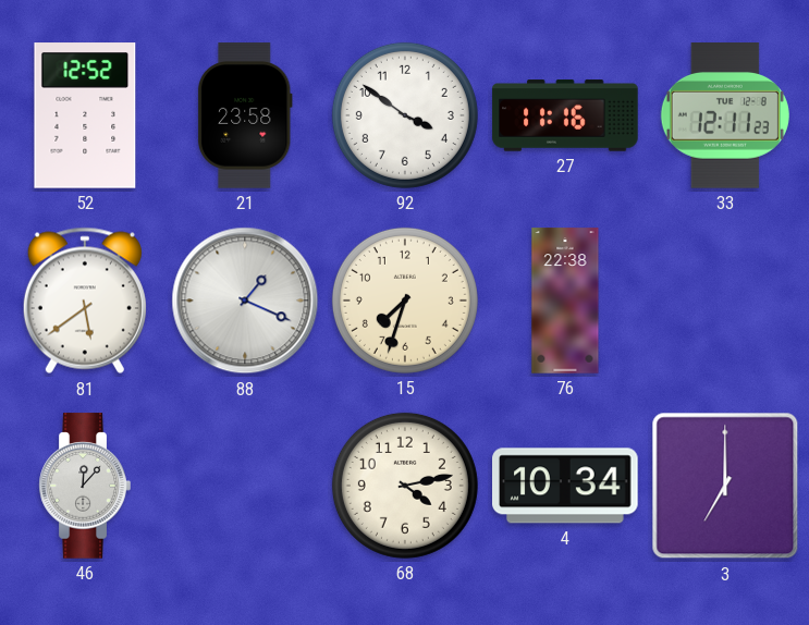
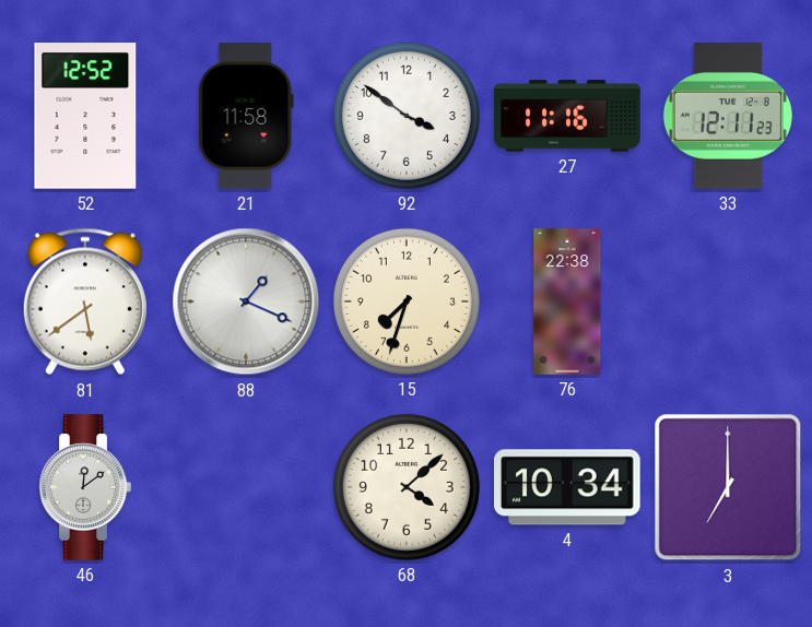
21: 23:58 -> 11:58
46: 12:07 -> 12:09
68: 4:13 -> 4:08
